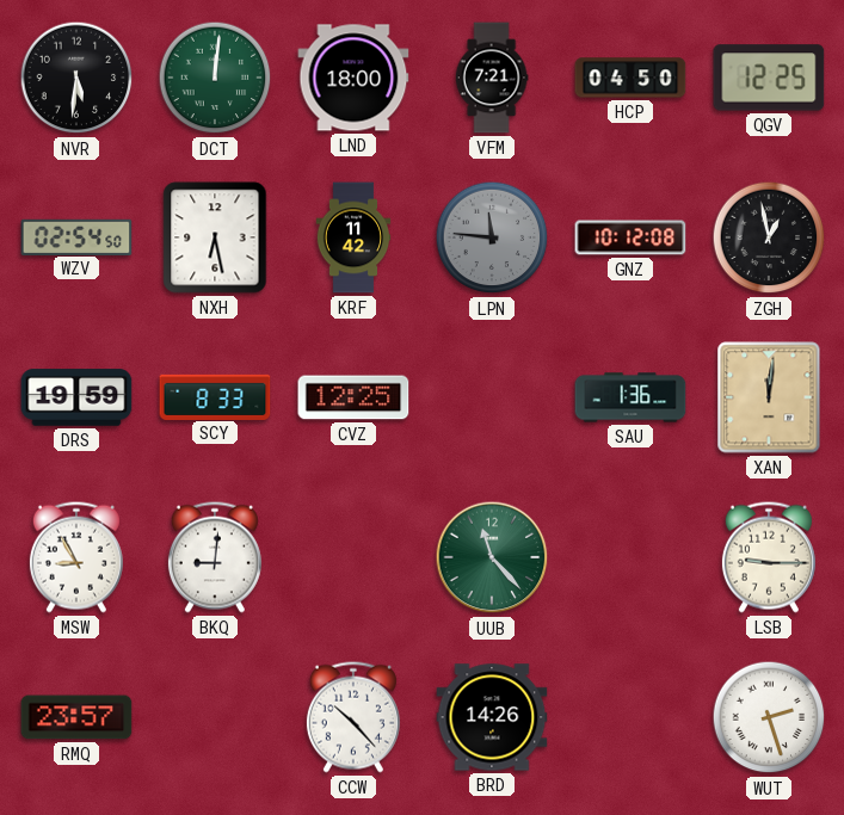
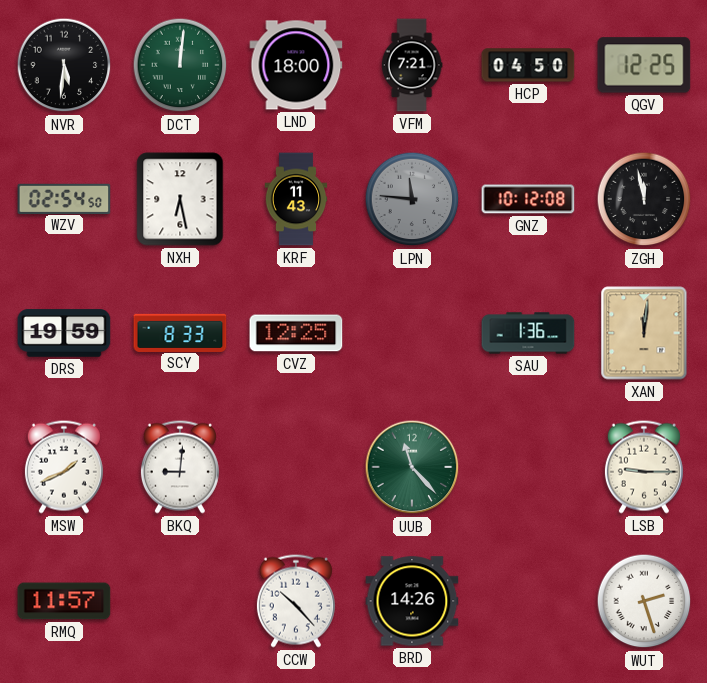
KRF: 11:42 -> 11:43
ZGH: 12:58 -> 11:58
MSW: 8:55 -> 1:41
RMQ: 23:57 -> 11:57
